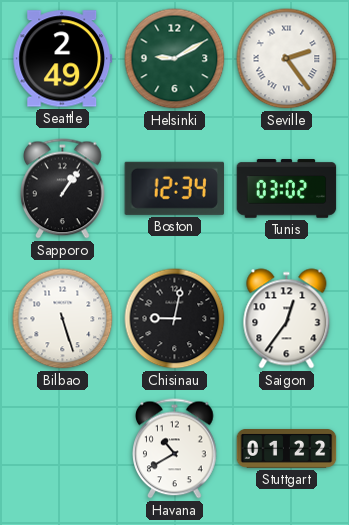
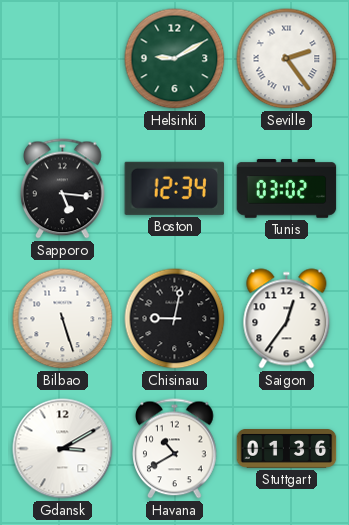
Seattle: 2:49 -> none
Sapporo: 1:06 -> 5:16
Gdansk: none -> 3:10
Stuttgart: 01:22 -> 01:36
